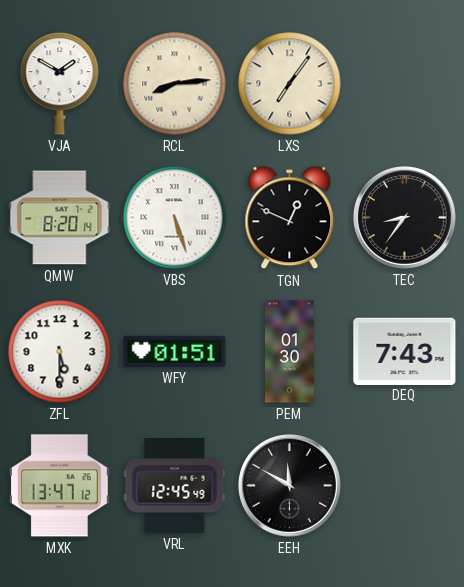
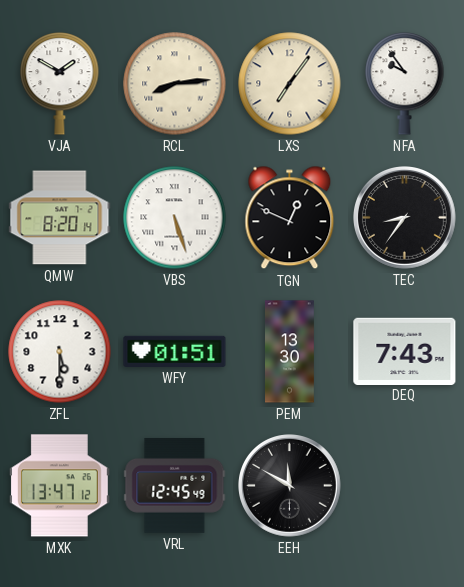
NFA: none -> 9:54
PEM: 01:30 -> 13:30
